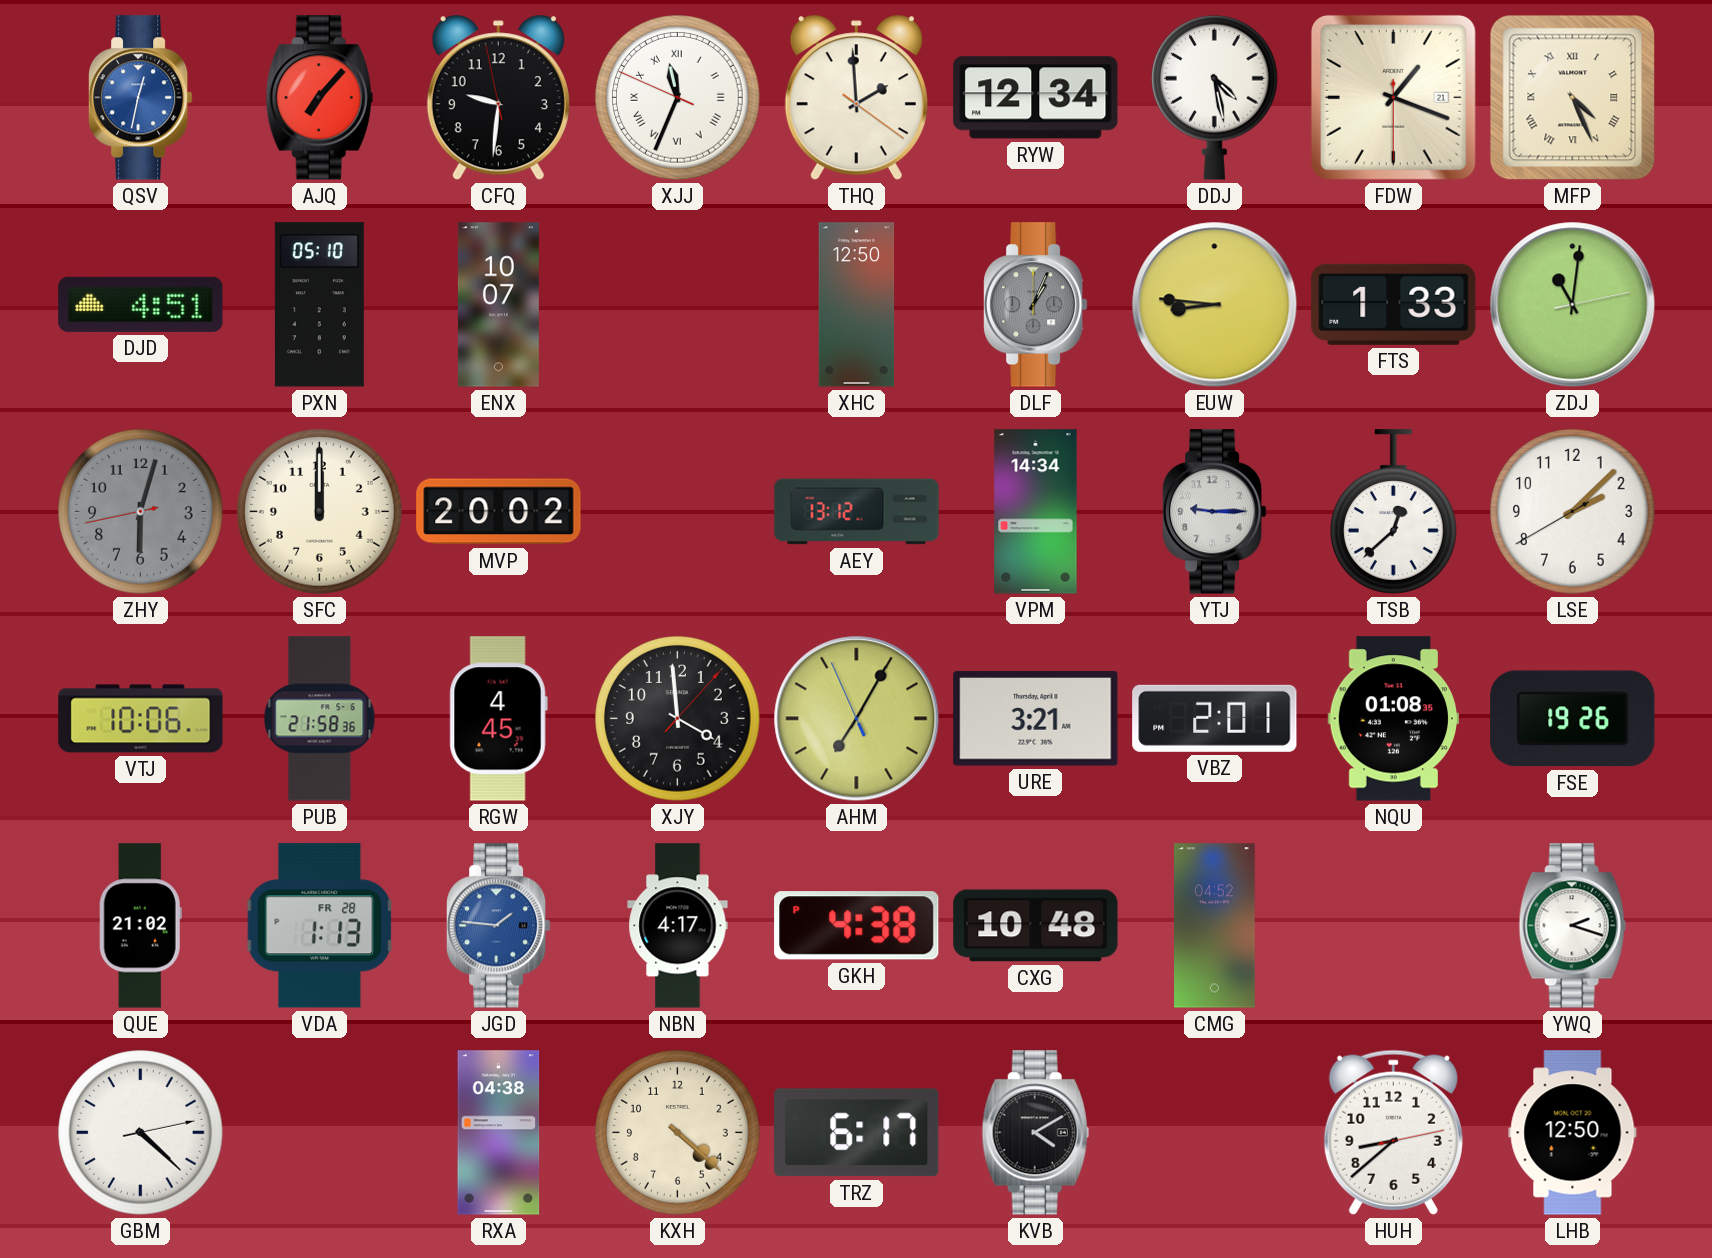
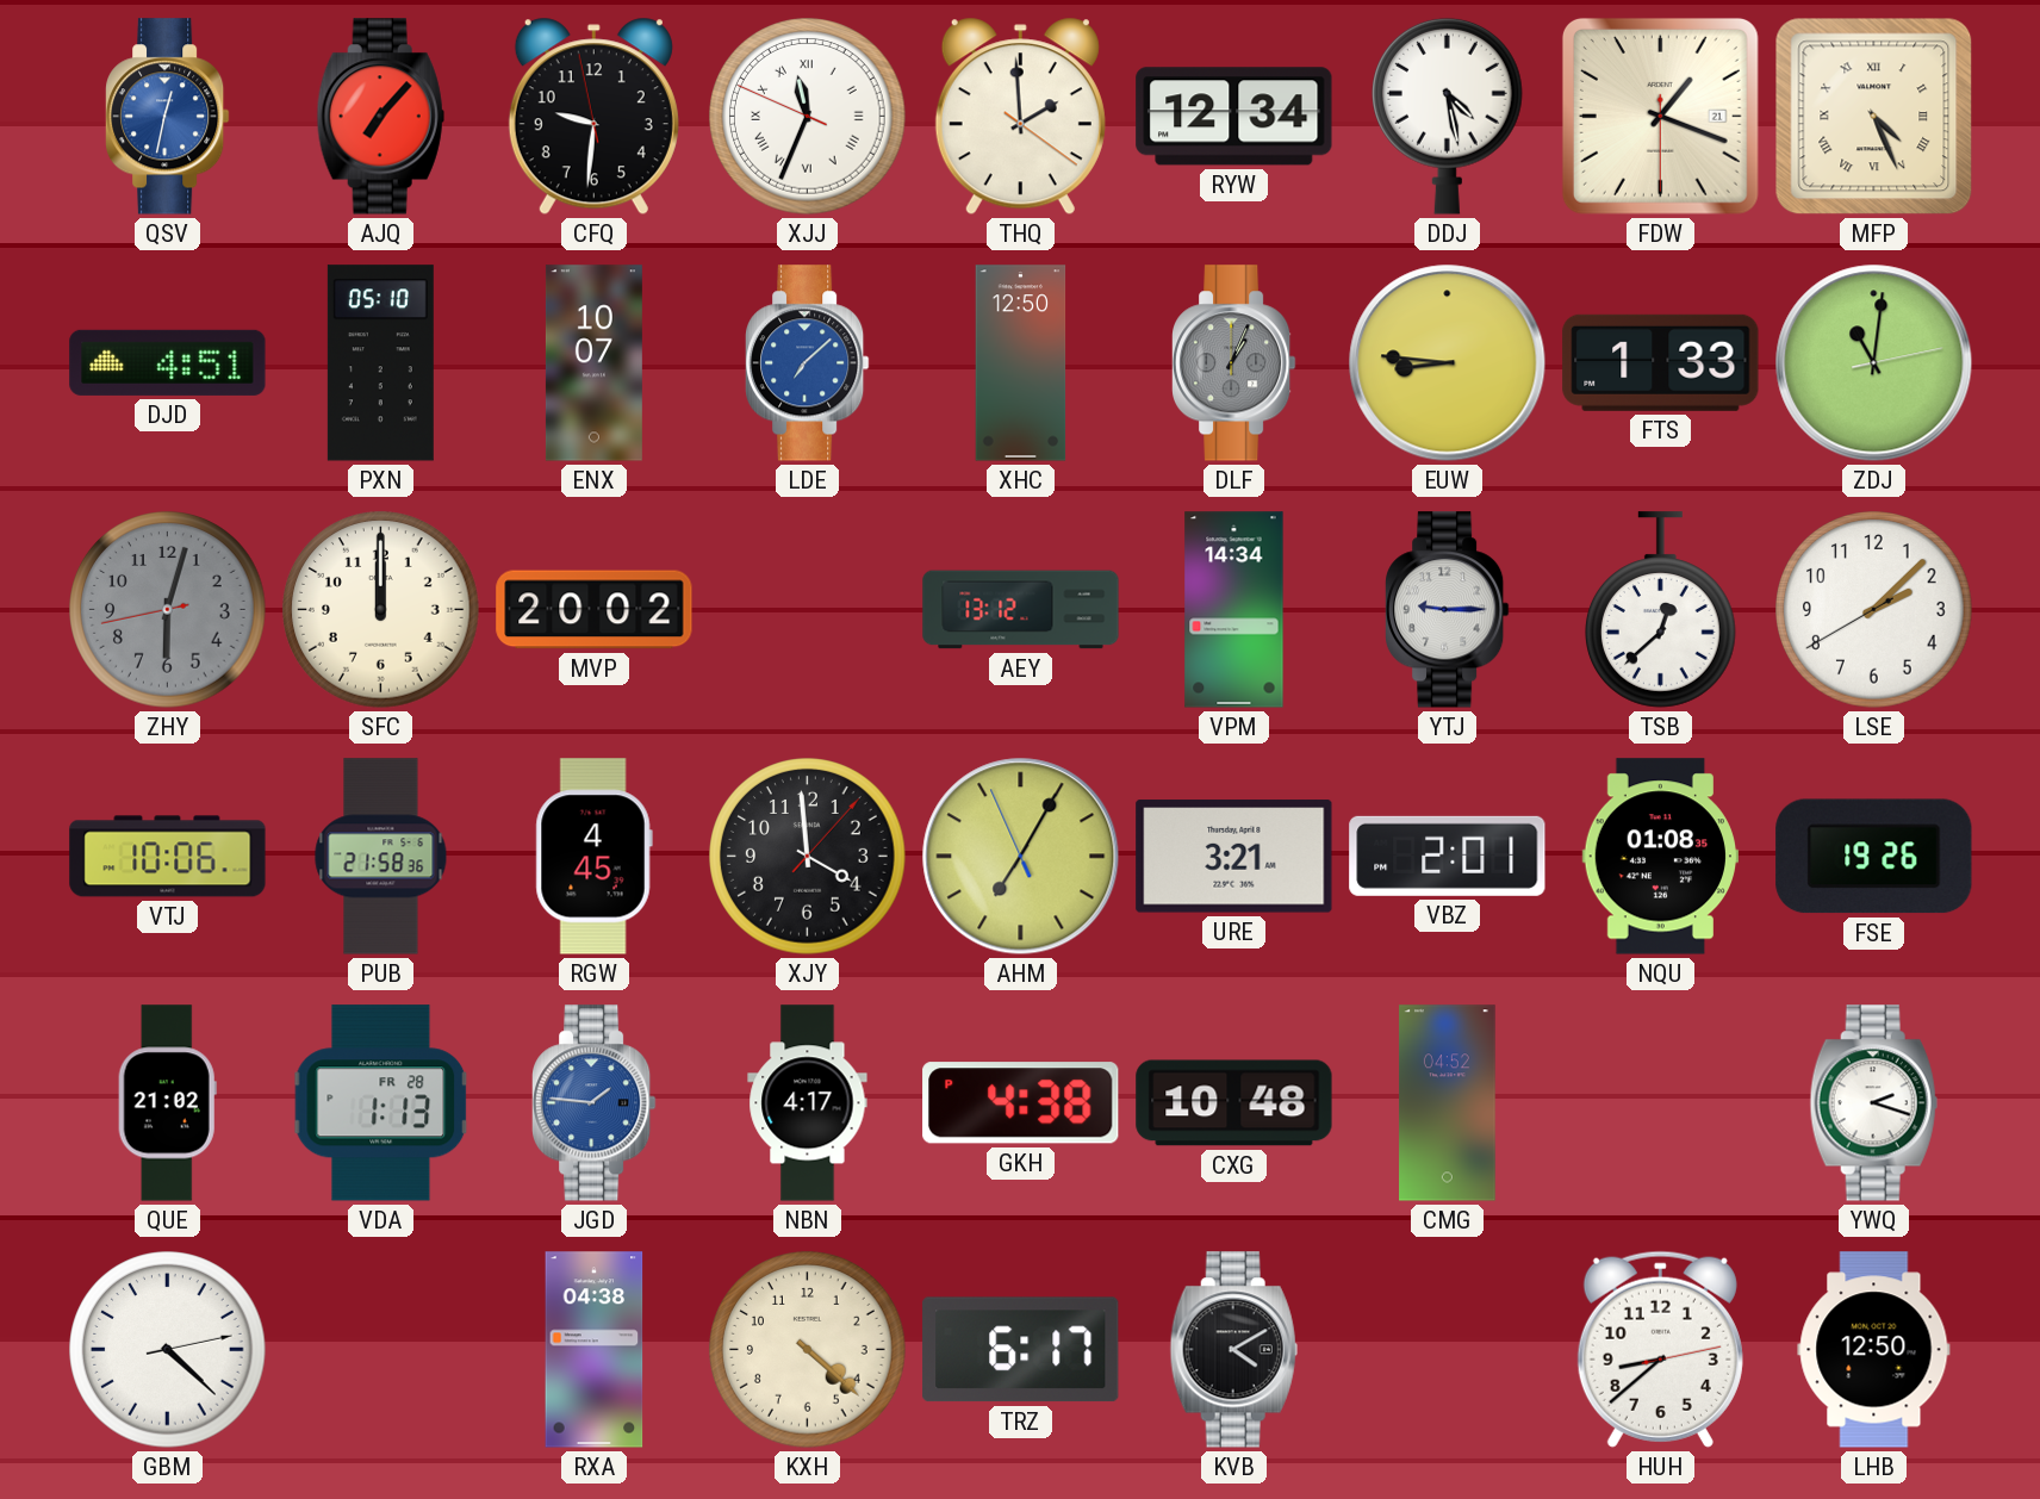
LDE: none -> 7:08
